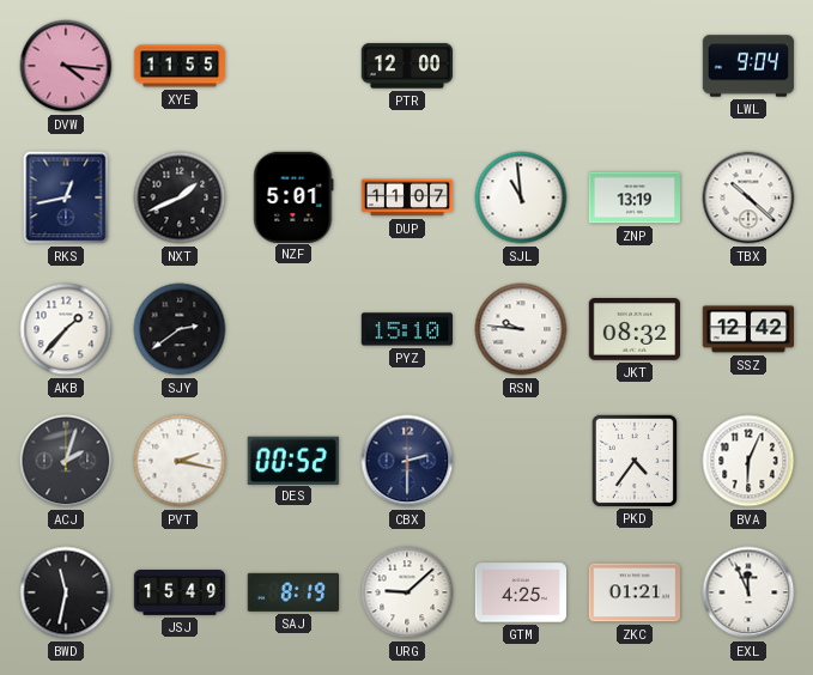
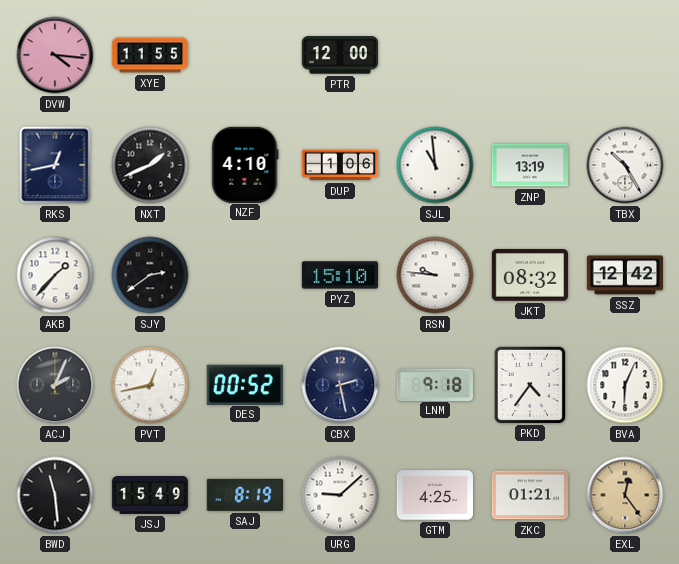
LWL: 9:04 -> none
NZF: 5:01 -> 4:10
DUP: 11:07 -> 1:06
TBX: 10:22 -> 10:25
ACJ: 2:03 -> 2:04
PVT: 2:17 -> 12:43
CBX: 2:30 -> 2:28
LNM: none -> 9:18
BWD: 11:32 -> 11:29
EXL: 11:56 -> 12:24
EXL dial: white -> champagne
